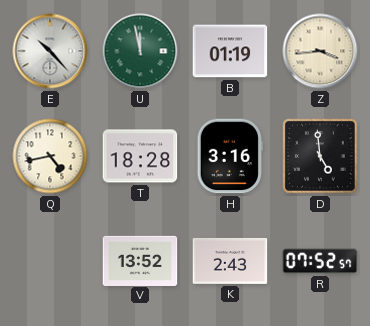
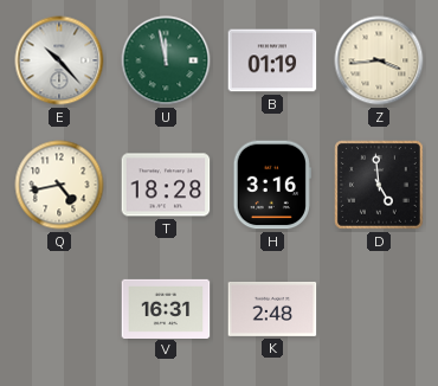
V: 13:52 -> 16:31
K: 2:43 -> 2:48
R: 07:52 -> none
